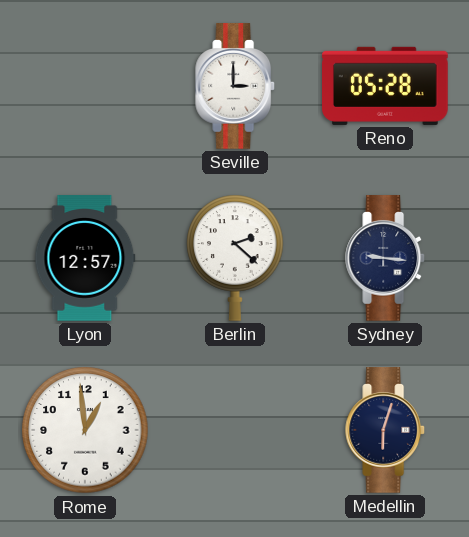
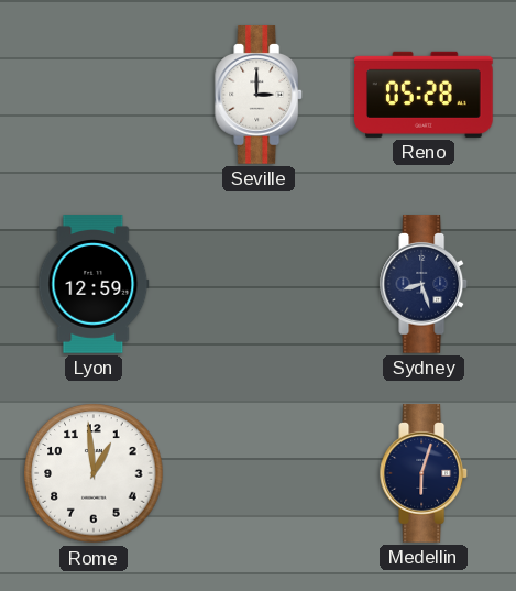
Lyon: 12:57 -> 12:59
Berlin: 2:22 -> none
Sydney: 9:16 -> 8:27
